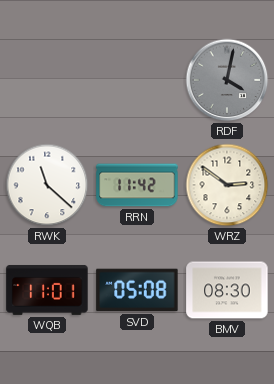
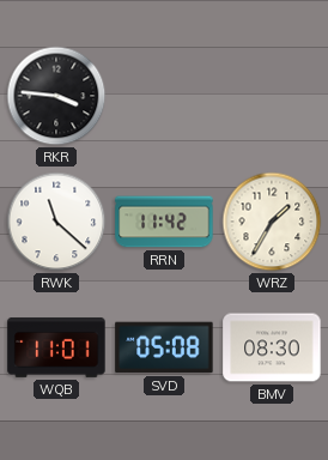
RKR: none -> 3:46
RDF: 4:02 -> none
WRZ: 2:51 -> 1:35
